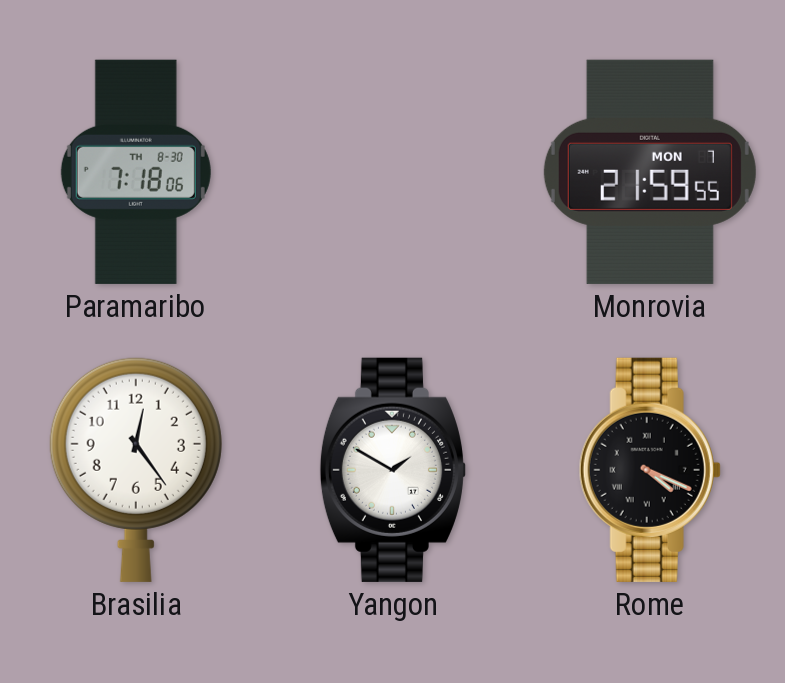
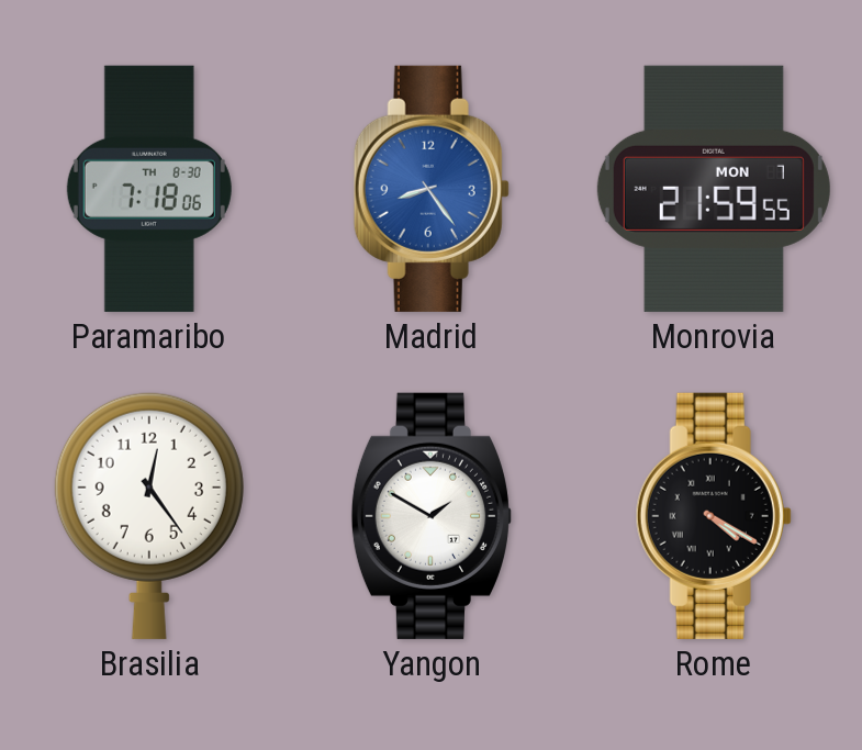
Madrid: none -> 8:24
Rome: 4:19 -> 4:20
